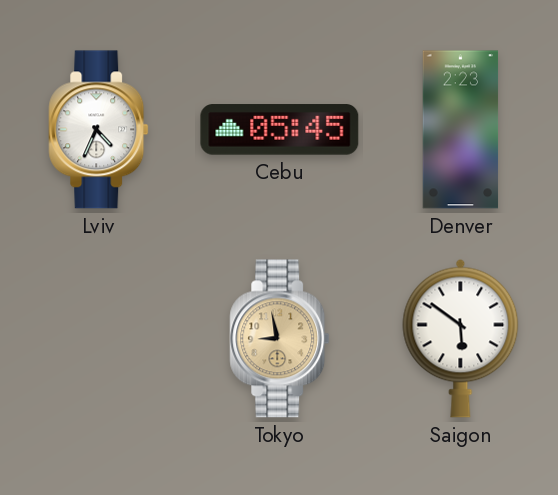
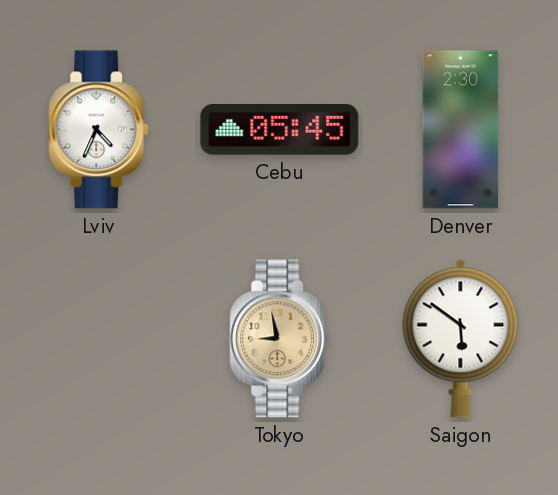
Denver: 2:23 -> 2:30
